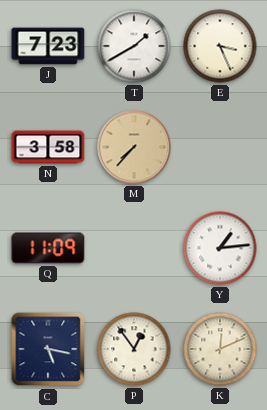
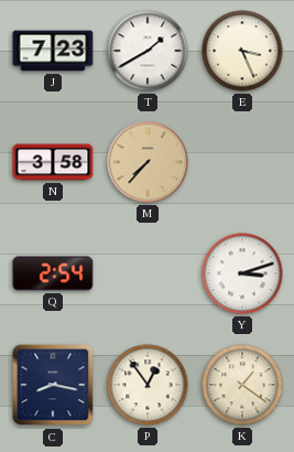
Q: 11:09 -> 2:54
Y: 1:14 -> 3:12
C: 5:17 -> 8:17
K: 12:11 -> 1:21
